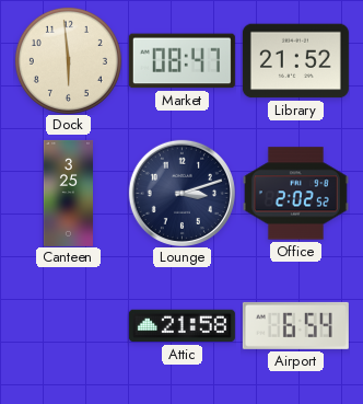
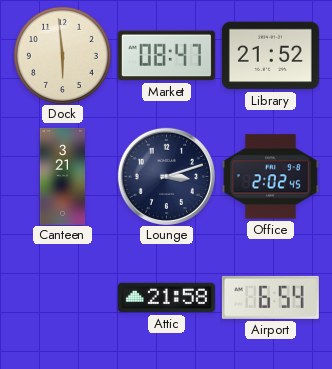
Canteen: 3:25 -> 3:21
Office: 2:02:52 -> 2:02:45
